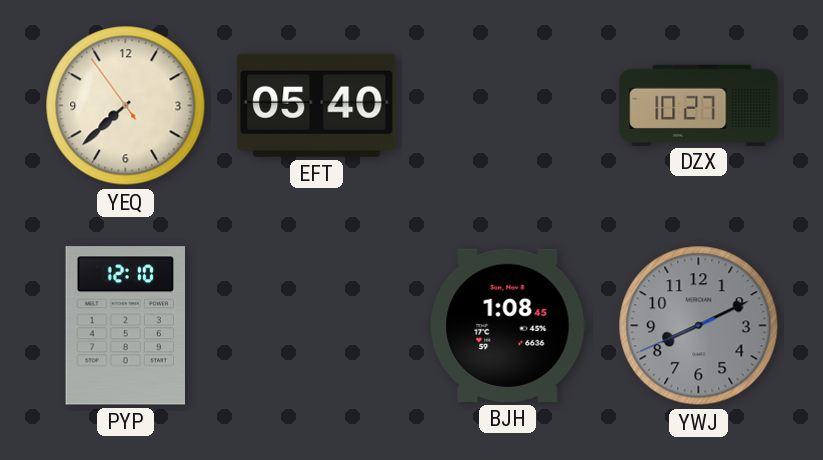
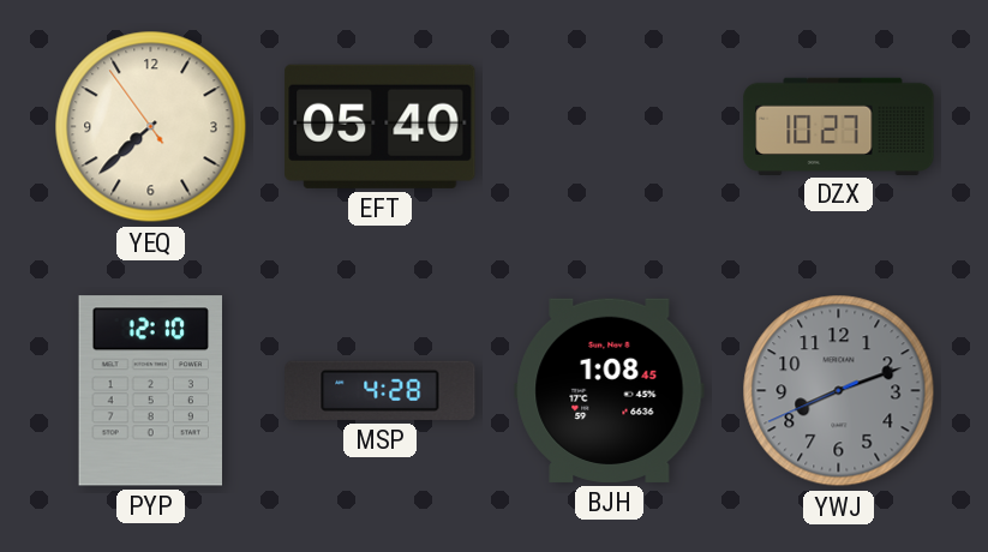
MSP: none -> 4:28
YWJ: 8:10 -> 8:11
